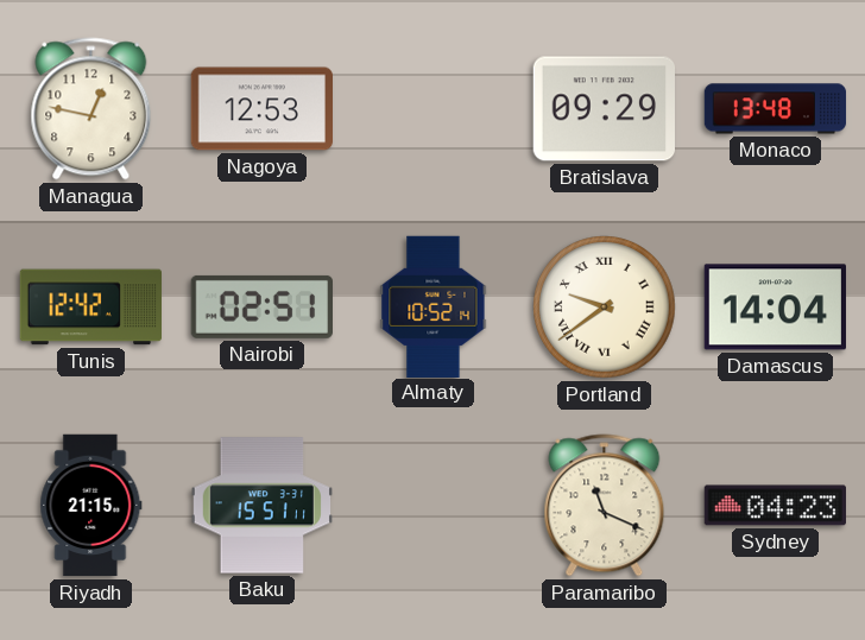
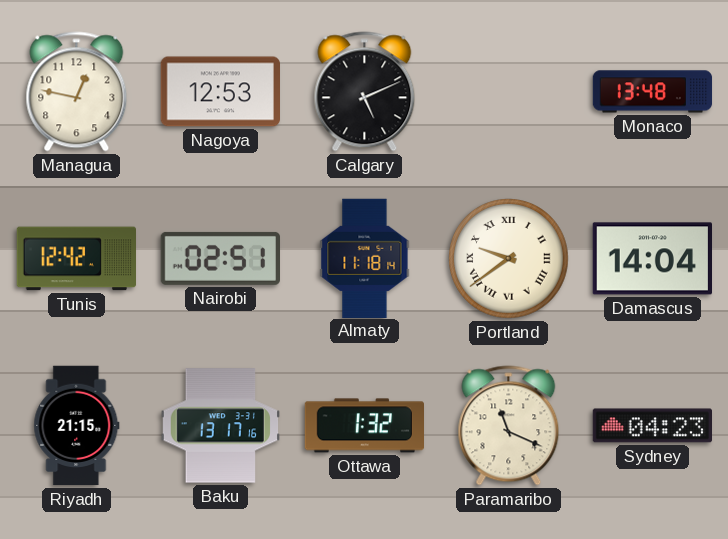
Calgary: none -> 5:11
Bratislava: 09:29 -> none
Almaty: 10:52 -> 11:18
Baku: 15:51 -> 13:17
Ottawa: none -> 1:32
